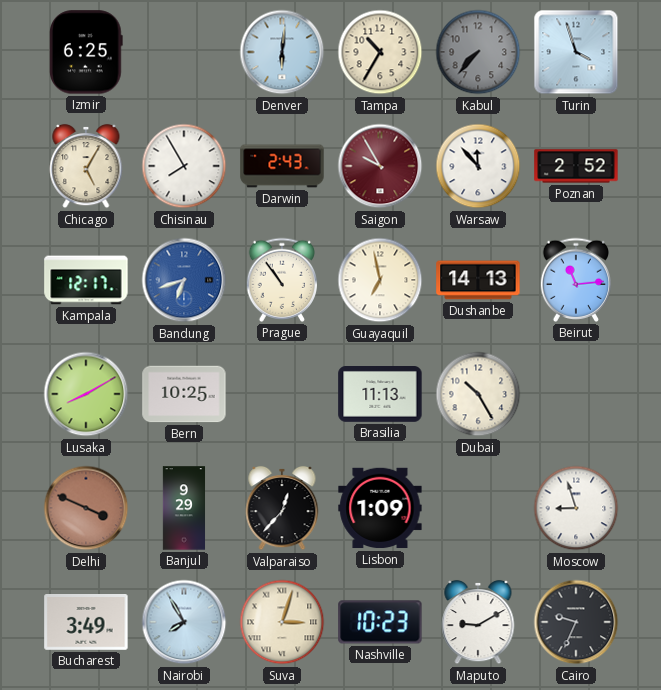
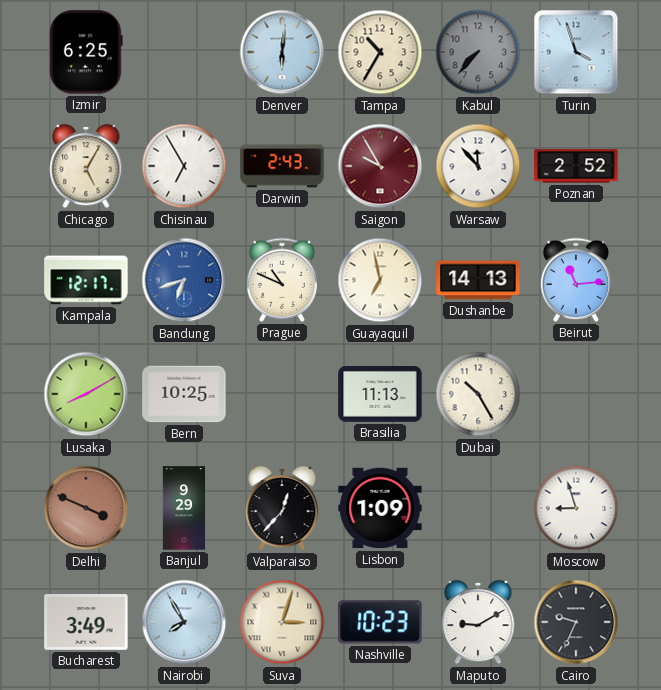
Chisinau: 7:55 -> 6:55
Prague: 10:54 -> 10:49
